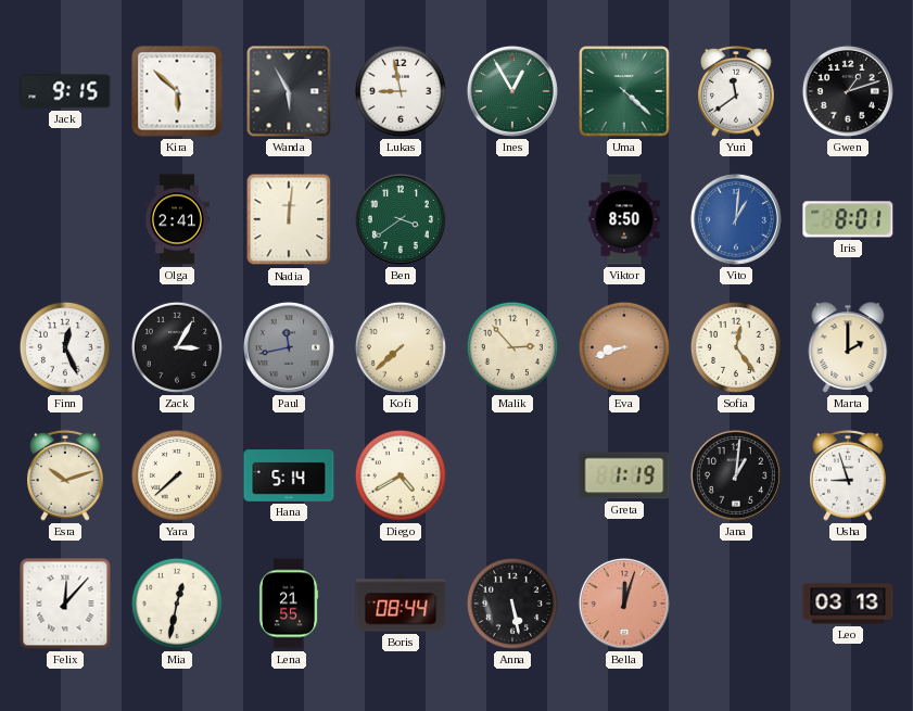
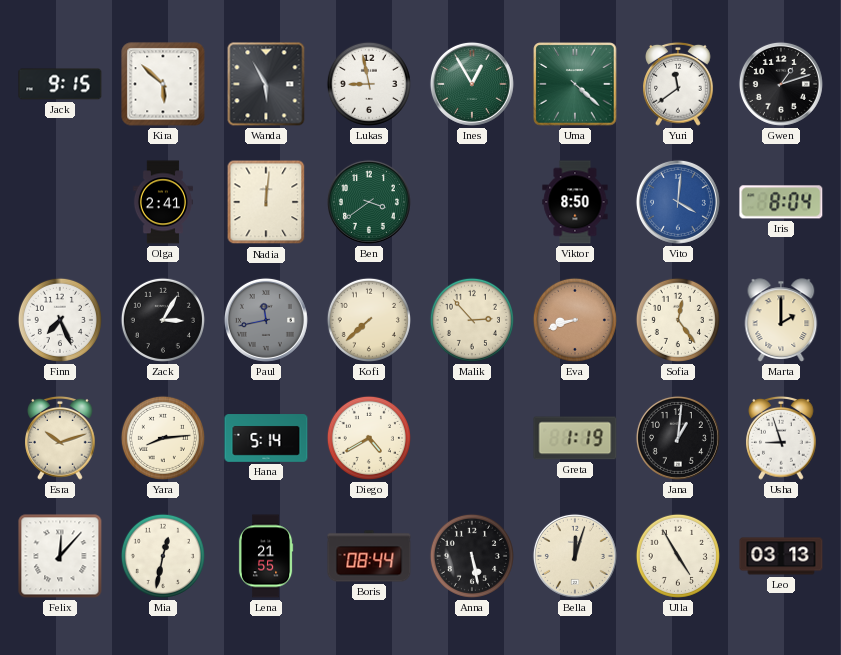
Vito: 1:01 -> 4:01
Iris: 8:01 -> 8:04
Finn: 12:26 -> 7:26
Yara: 7:38 -> 8:14
Bella dial: salmon -> cream
Ulla: none -> 4:55
